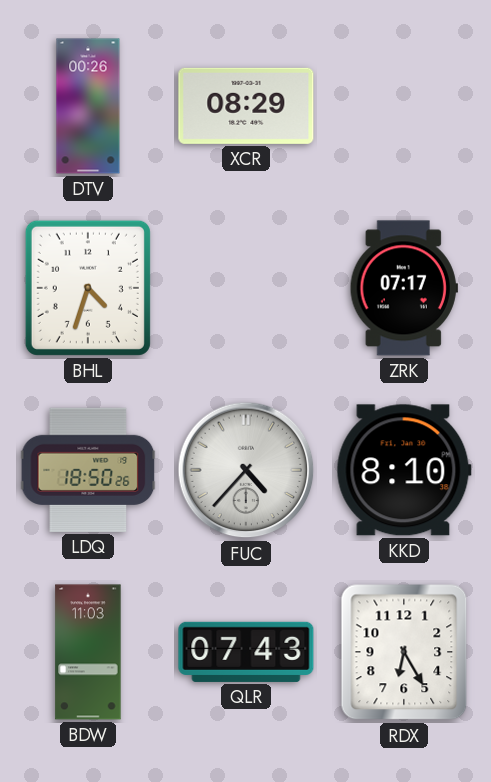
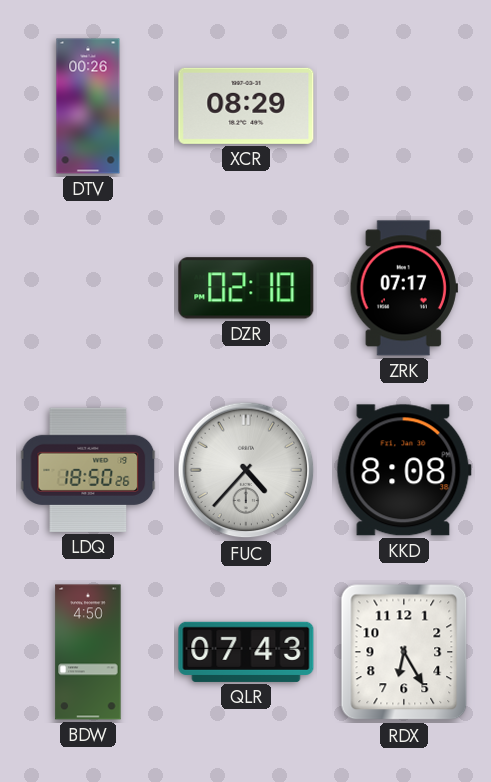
BHL: 4:33 -> none
DZR: none -> 02:10
KKD: 8:10 -> 8:08
BDW: 11:03 -> 4:50
